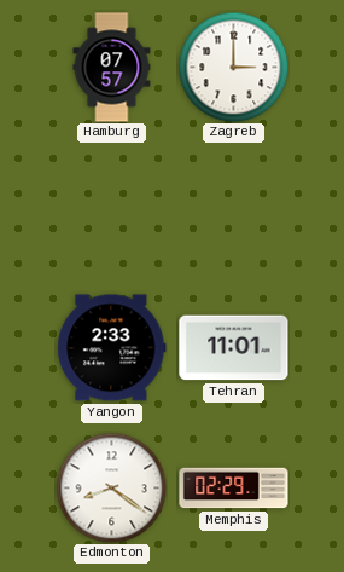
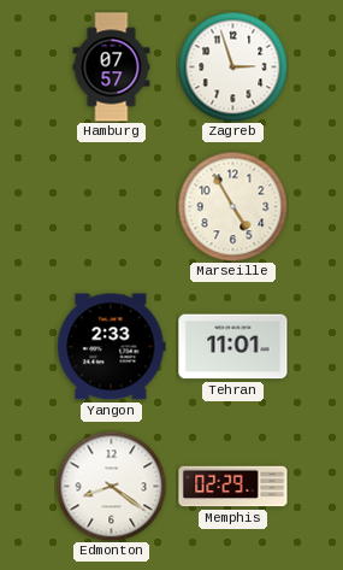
Zagreb: 3:00 -> 2:57
Marseille: none -> 4:55
